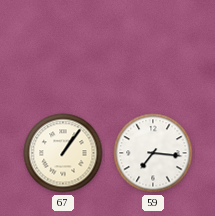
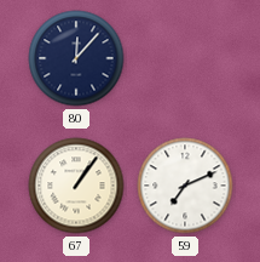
80: none -> 12:07
59: 7:16 -> 7:11
